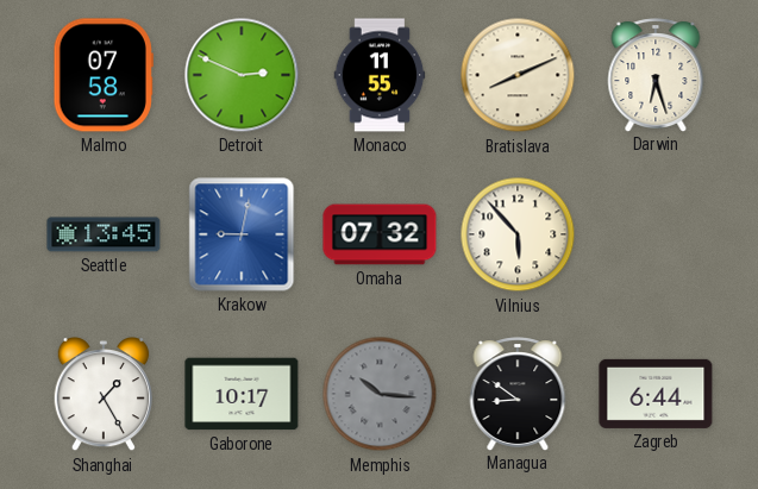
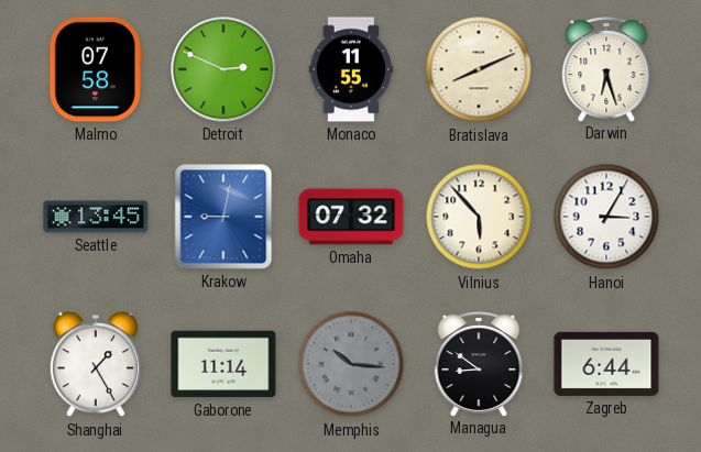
Hanoi: none -> 3:05
Gaborone: 10:17 -> 11:14
